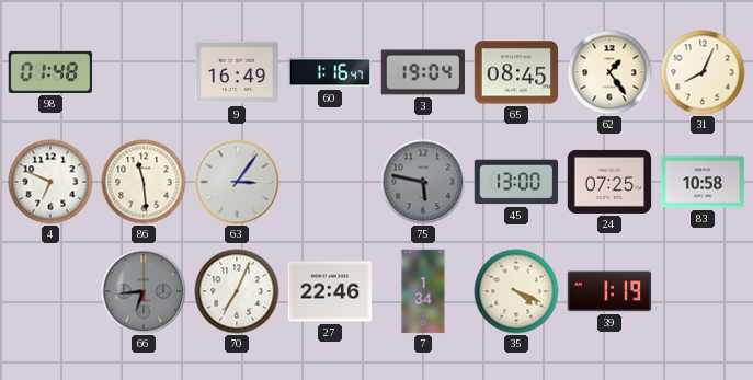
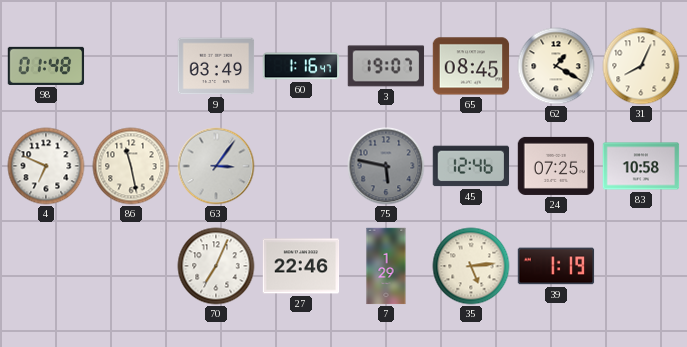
9: 16:49 -> 03:49
3: 19:04 -> 19:07
62: 1:24 -> 1:20
86: 11:29 -> 11:28
45: 13:00 -> 12:46
66: 6:44 -> none
7: 1:34 -> 1:29
35: 4:19 -> 5:14
